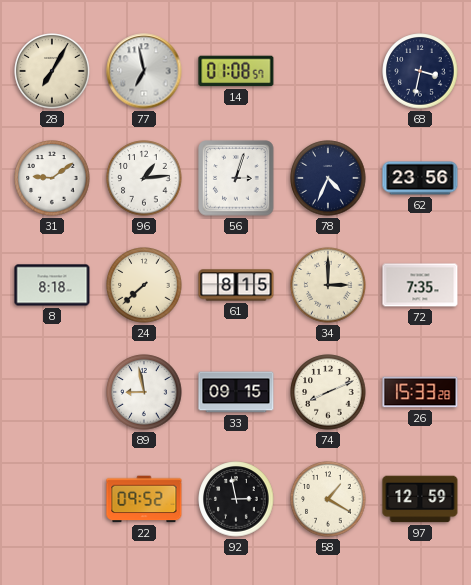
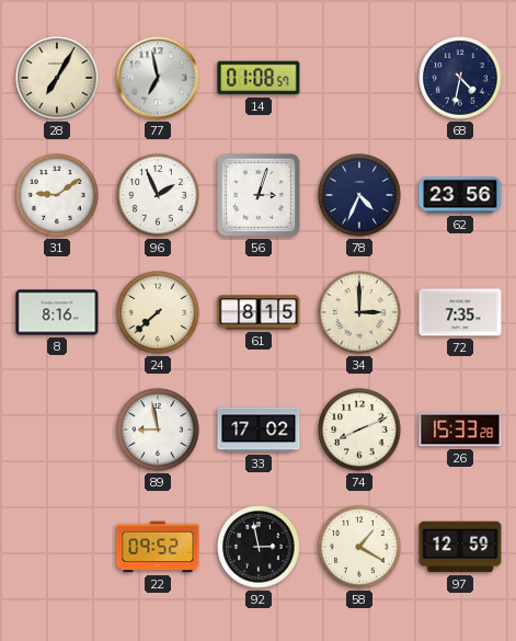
68: 3:32 -> 4:32
96: 1:14 -> 1:56
8: 8:18 -> 8:16
33: 09:15 -> 17:02
